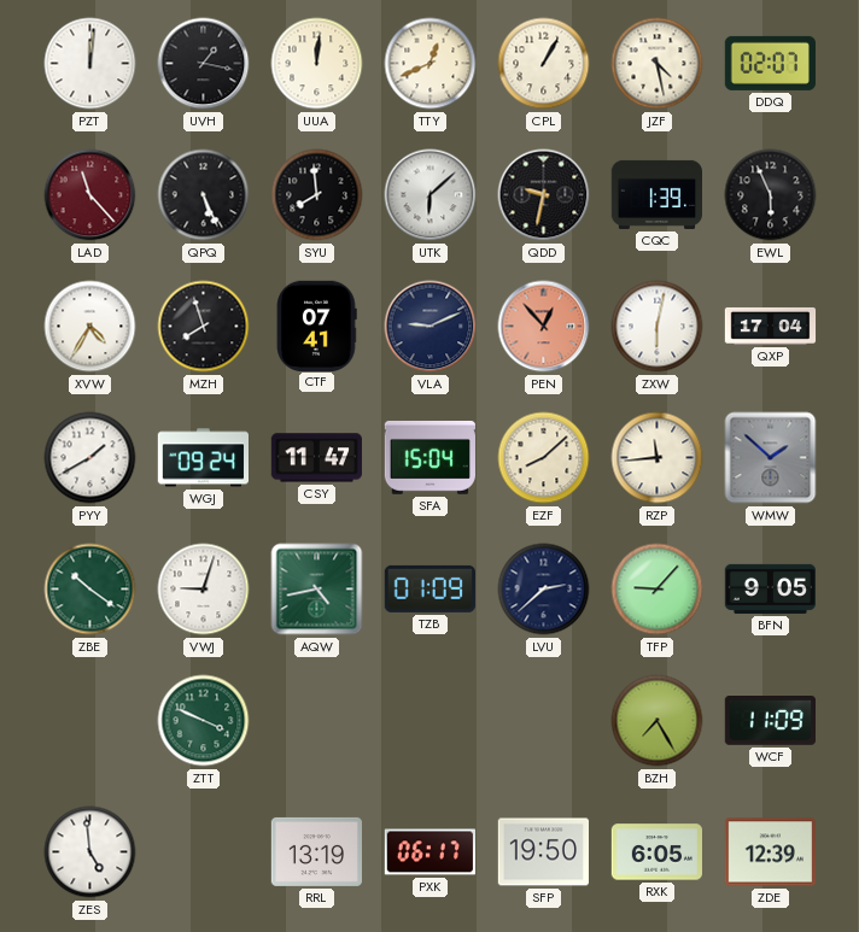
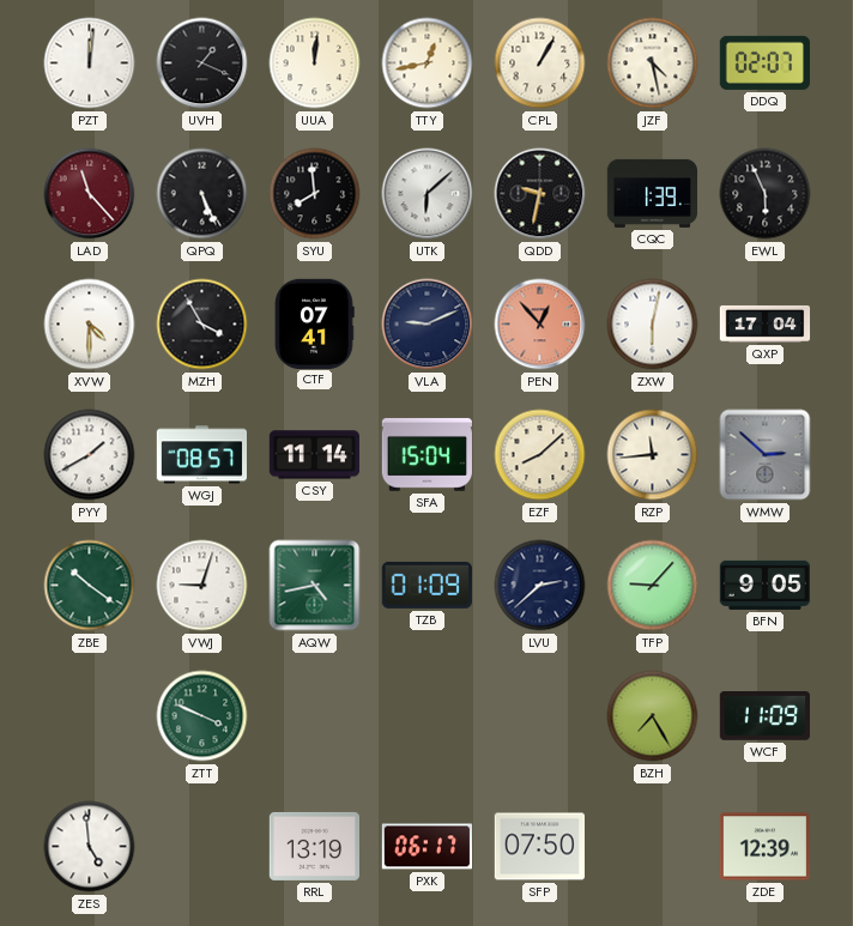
UVH: 1:17 -> 1:19
TTY: 12:41 -> 12:43
XVW: 4:35 -> 4:30
MZH: 7:57 -> 3:55
WGJ: 09:24 -> 08:57
CSY: 11:47 -> 11:14
WMW: 1:52 -> 2:52
SFP: 19:50 -> 07:50
RXK: 6:05 -> none
